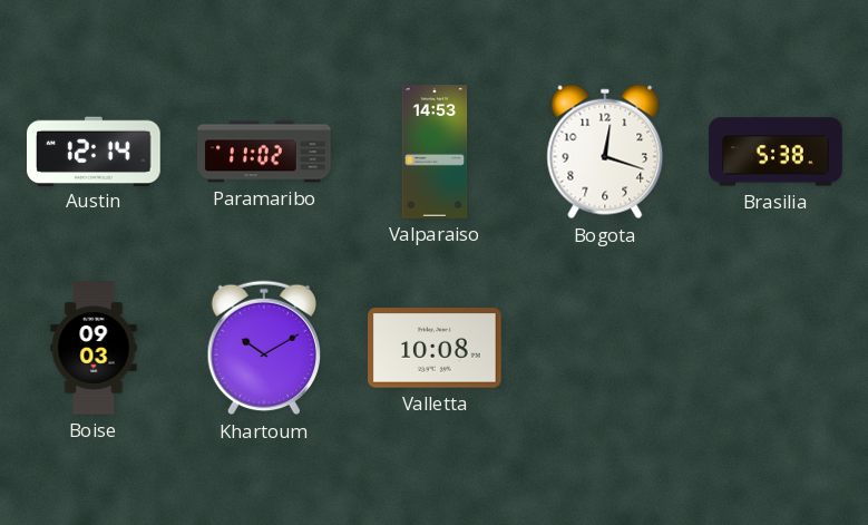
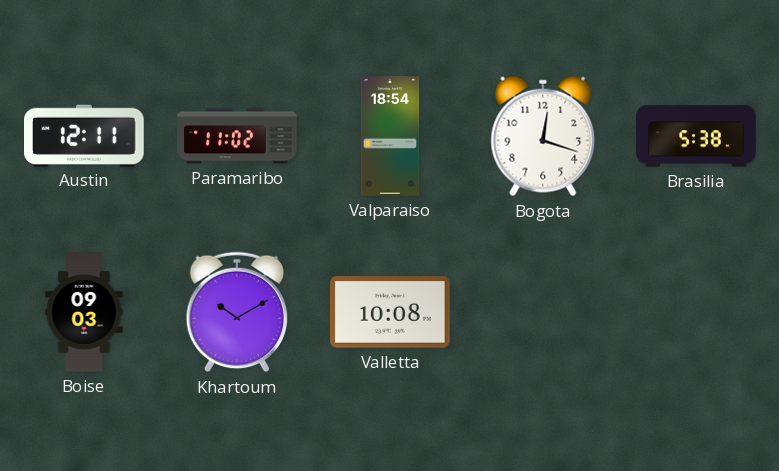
Austin: 12:14 -> 12:11
Valparaiso: 14:53 -> 18:54
